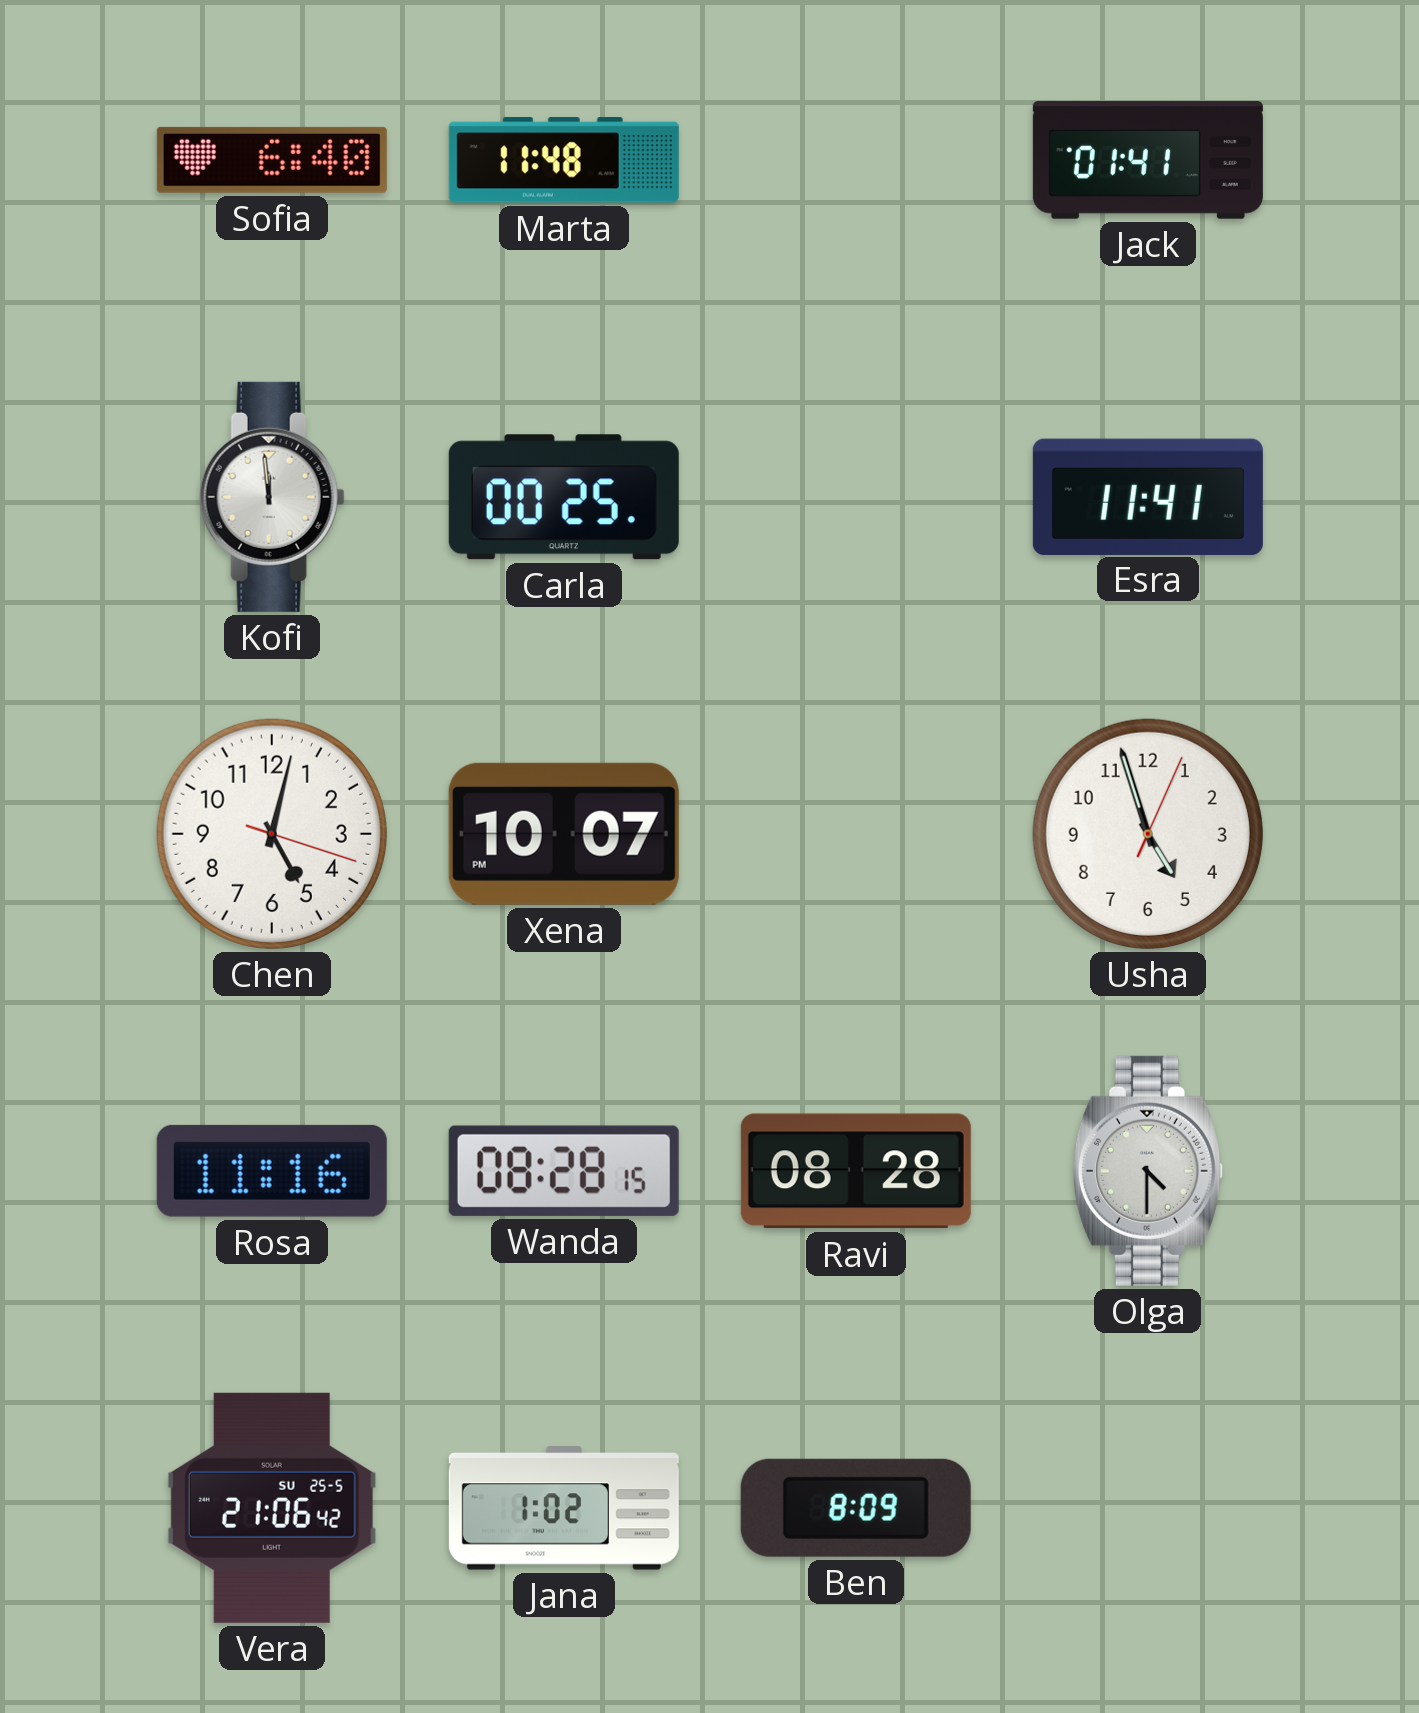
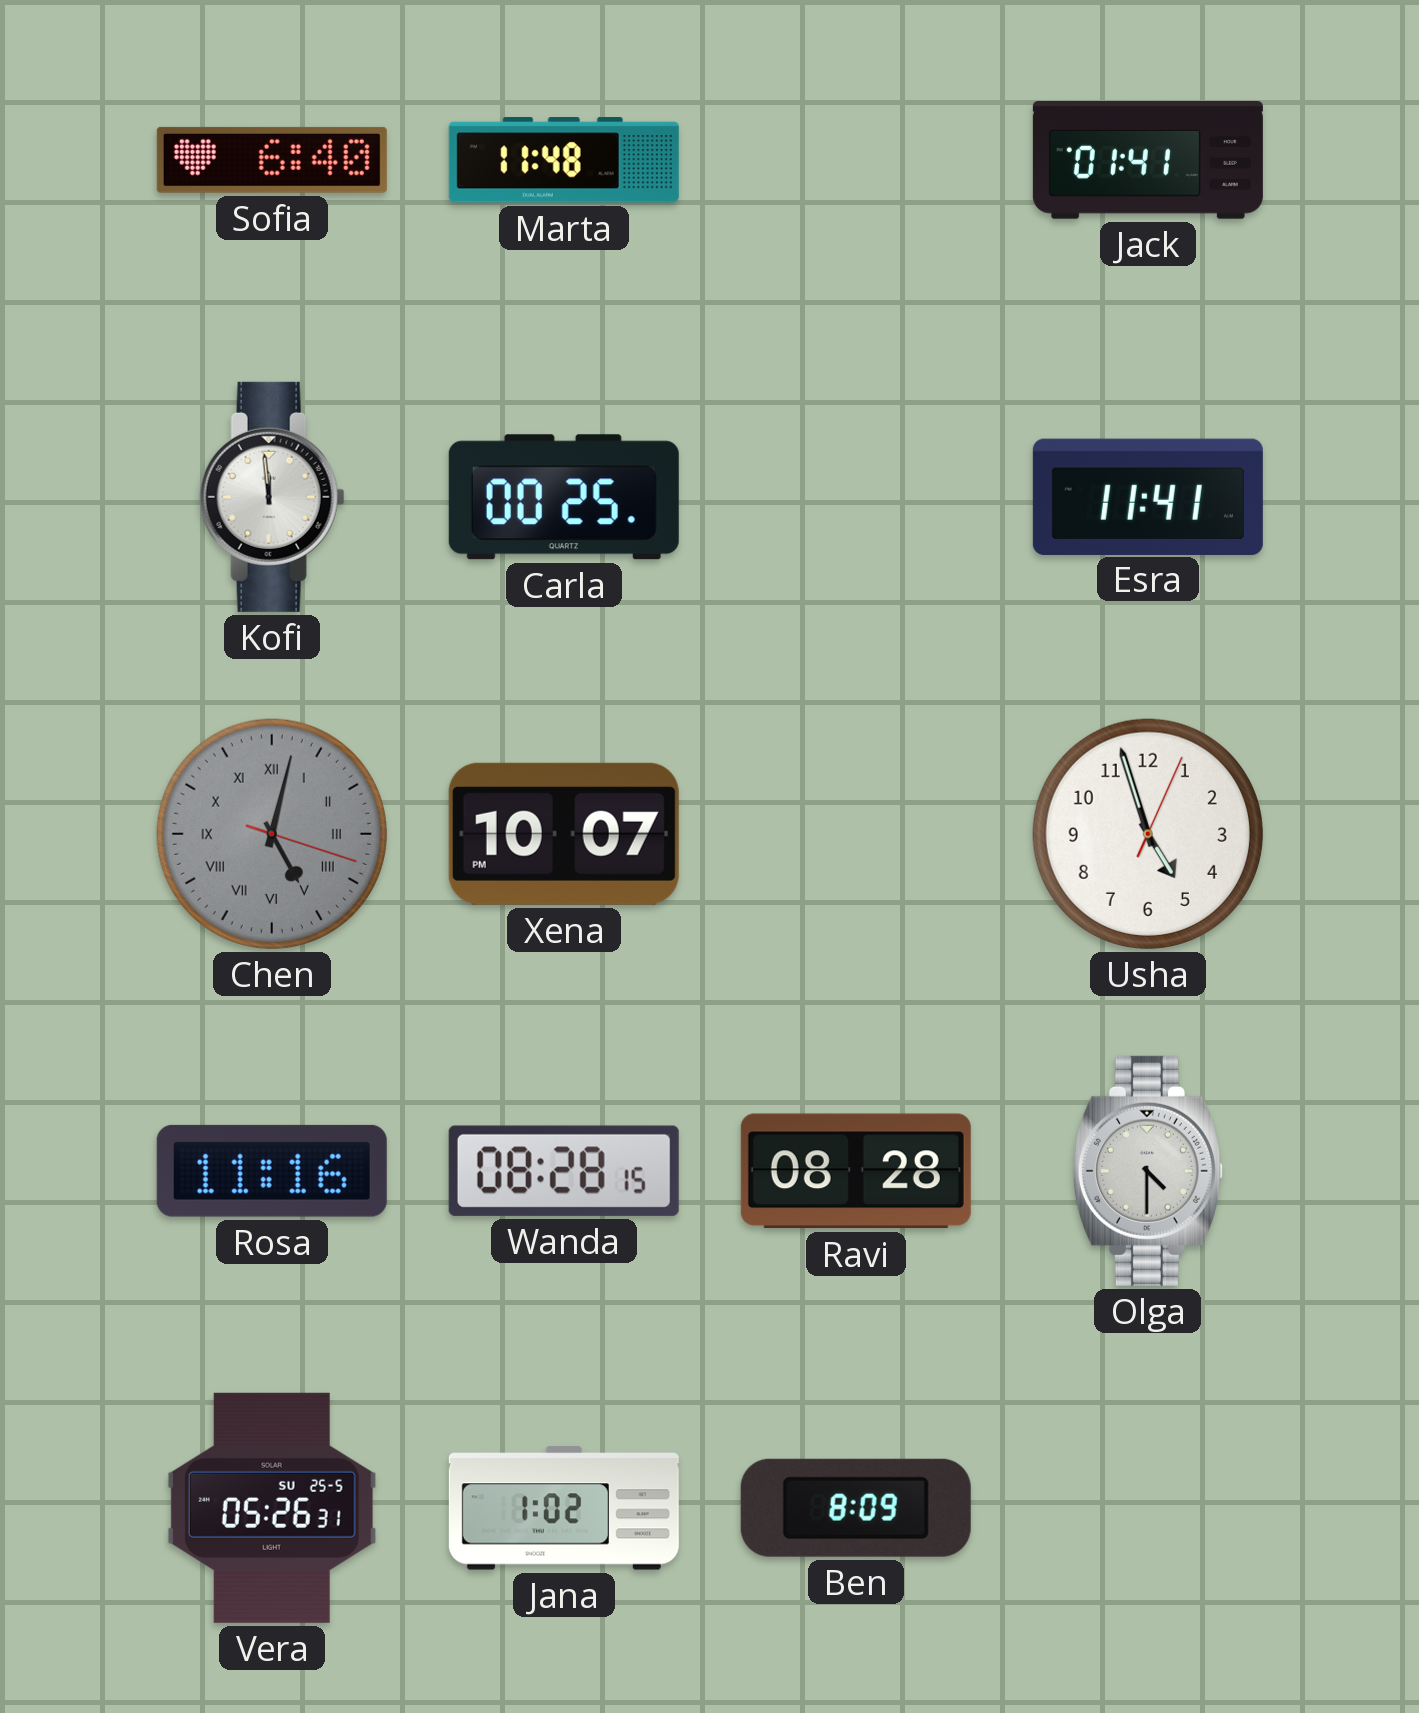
Chen dial: white -> grey
Chen numerals: Arabic -> Roman
Vera: 21:06 -> 05:26
